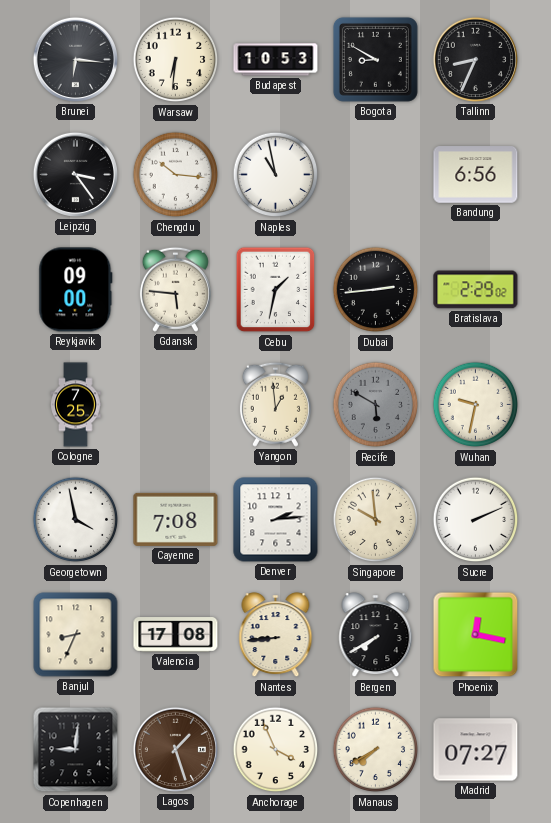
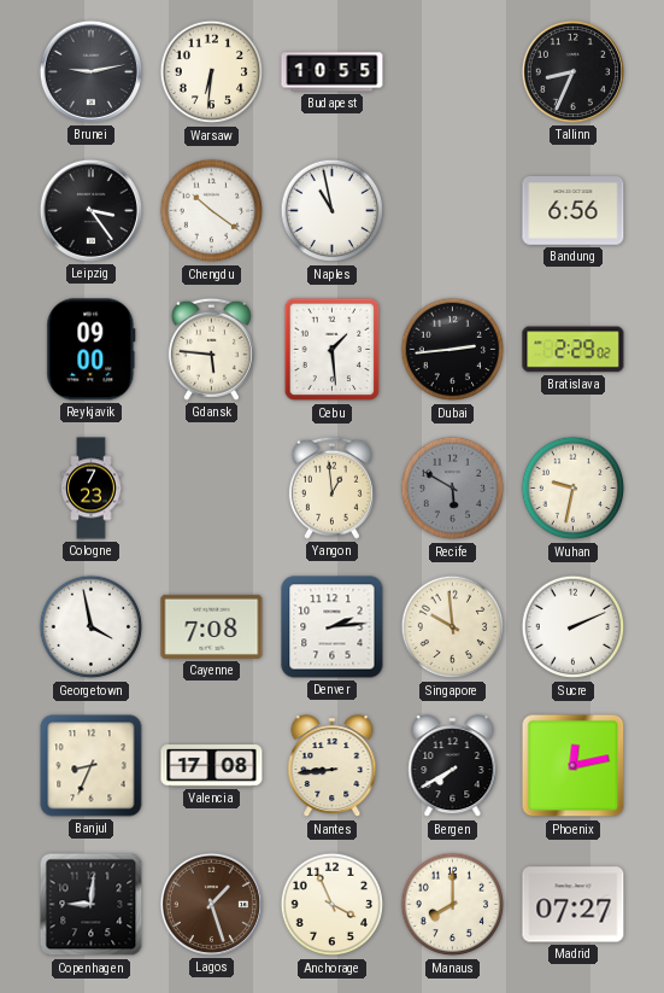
Brunei: 6:16 -> 9:13
Budapest: 10:53 -> 10:55
Bogota: 8:50 -> none
Chengdu: 10:16 -> 10:21
Cebu: 1:32 -> 1:29
Cologne: 7:25 -> 7:23
Phoenix: 12:17 -> 12:13
Manaus: 7:40 -> 8:00
